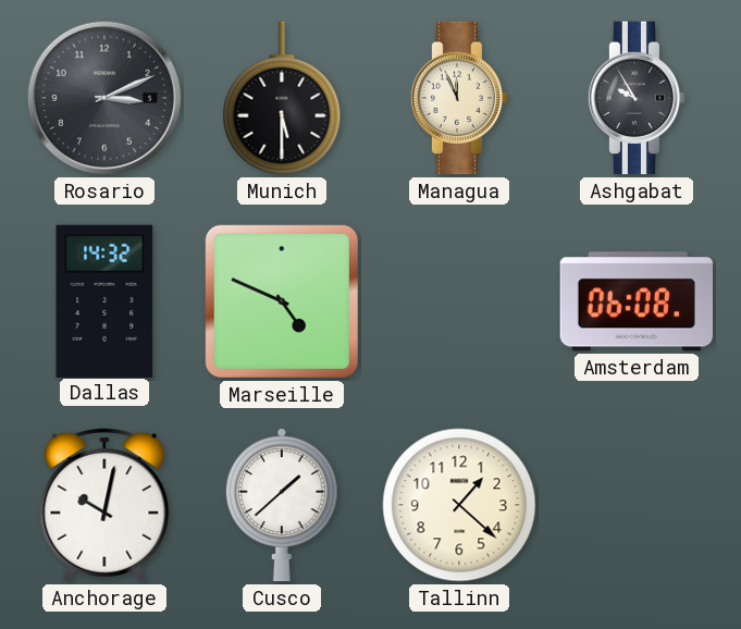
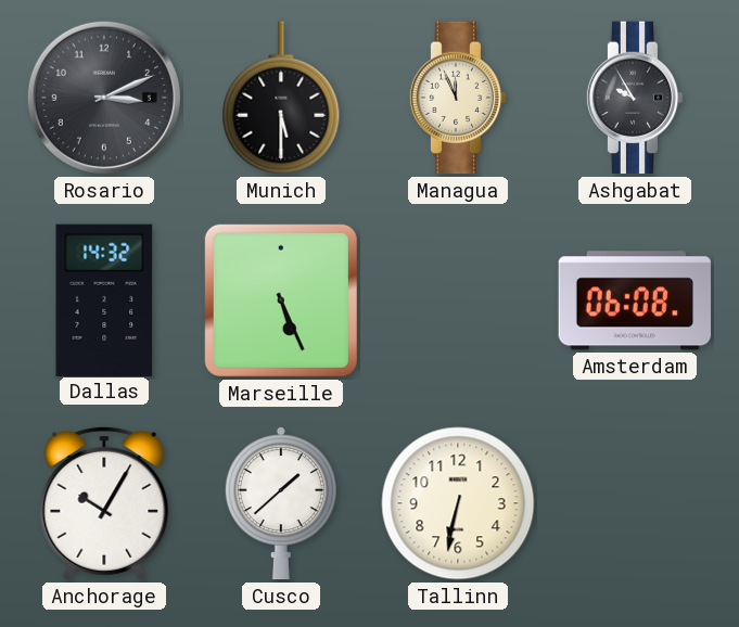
Marseille: 4:49 -> 5:26
Anchorage: 10:02 -> 10:05
Tallinn: 1:22 -> 6:32
